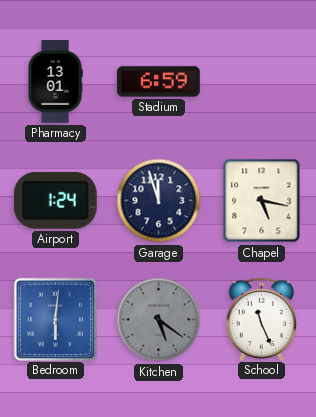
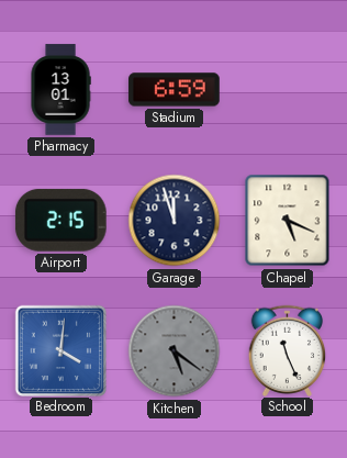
Airport: 1:24 -> 2:15
Chapel: 5:17 -> 5:19
Bedroom: 6:01 -> 4:01
